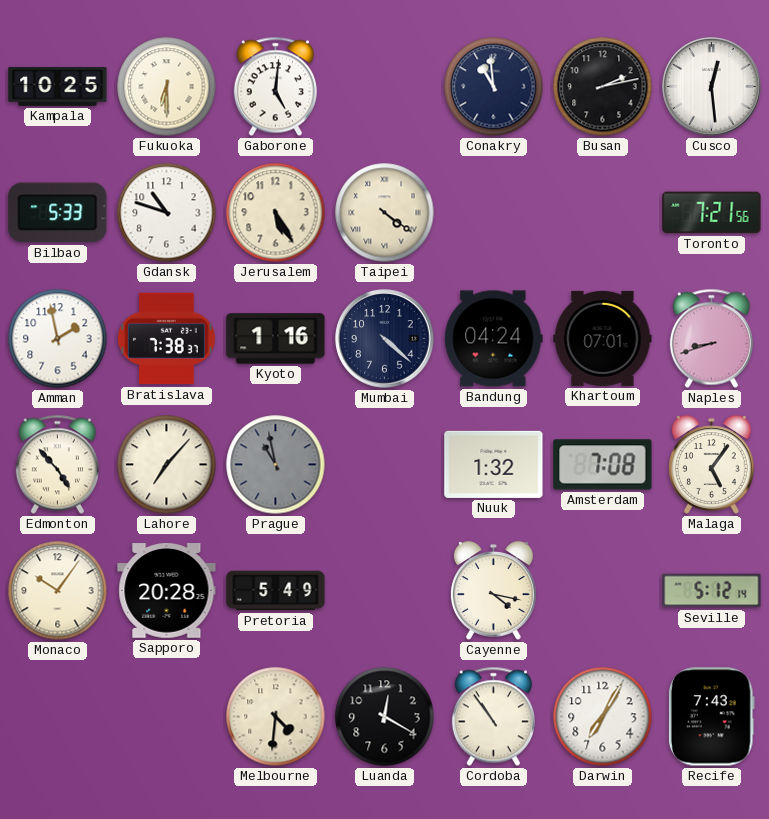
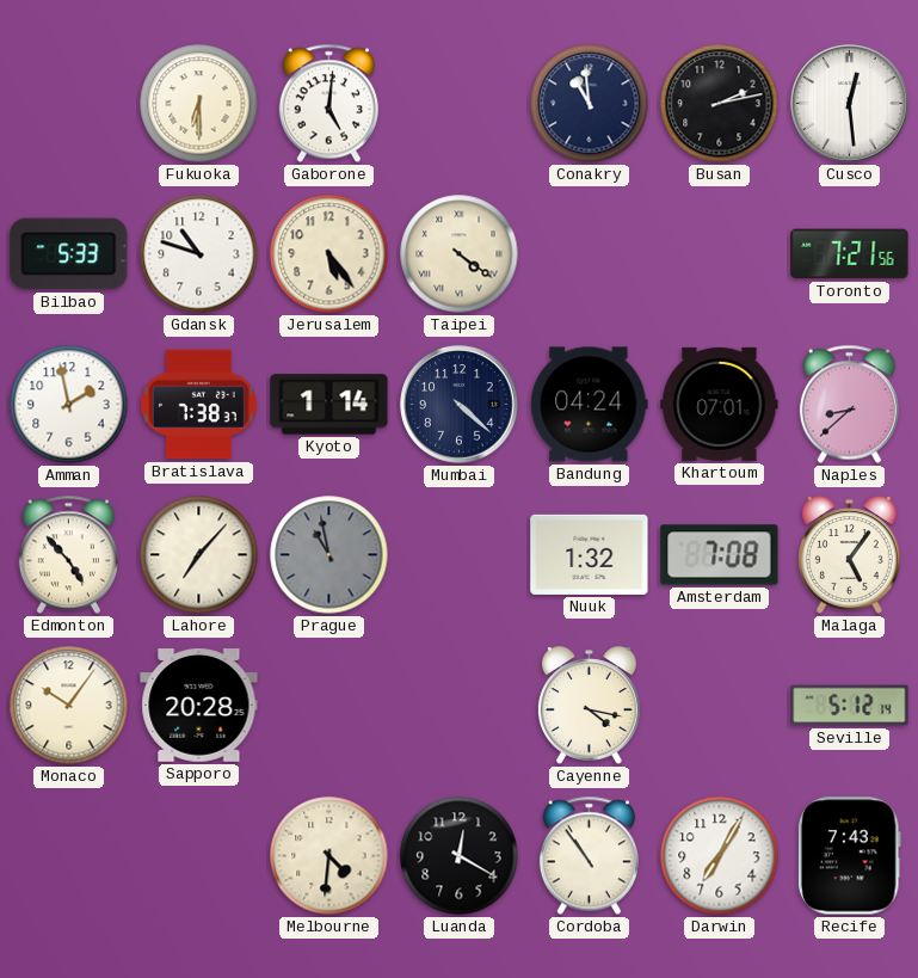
Kampala: 10:25 -> none
Jerusalem: 5:25 -> 5:24
Kyoto: 1:16 -> 1:14
Naples: 8:42 -> 8:38
Pretoria: 5:49 -> none
